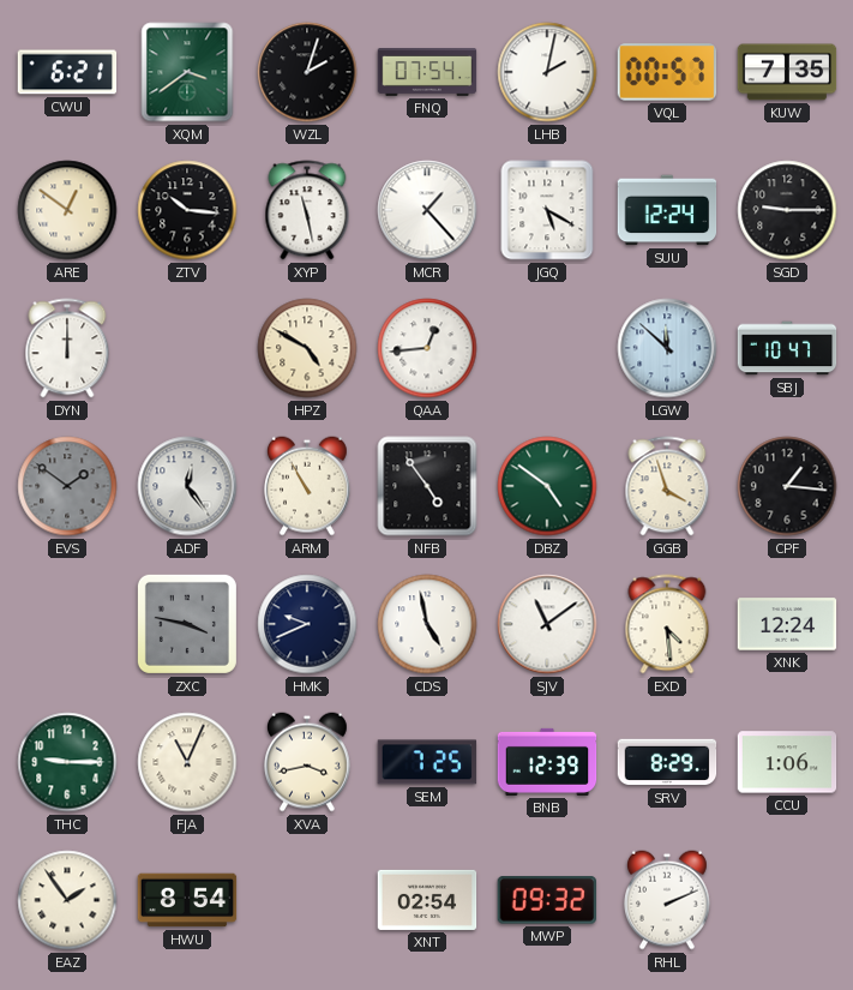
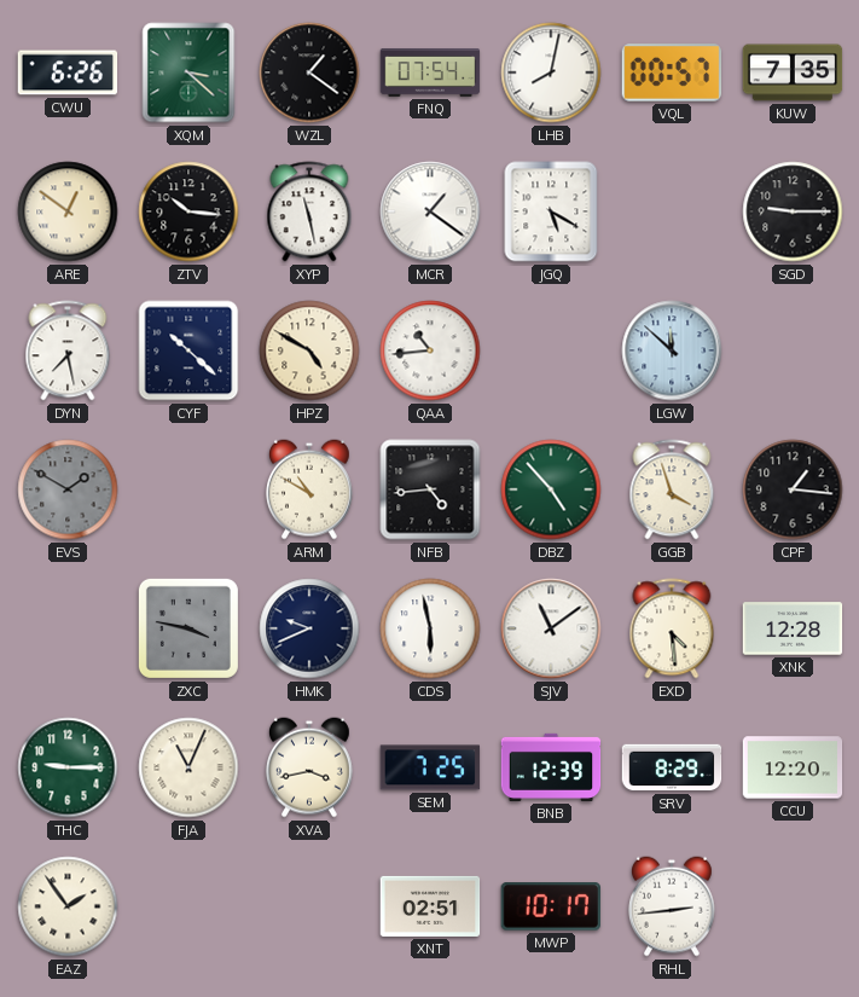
CWU: 6:21 -> 6:26
XQM: 3:39 -> 3:22
WZL: 2:03 -> 1:21
LHB: 2:02 -> 8:02
MCR: 1:23 -> 1:21
SUU: 12:24 -> none
DYN: 12:00 -> 7:28
CYF: none -> 10:22
QAA: 12:44 -> 10:44
SBJ: 10:47 -> none
EVS: 1:51 -> 1:50
ADF: 12:24 -> none
ARM: 10:55 -> 10:50
NFB: 4:54 -> 4:44
DBZ: 4:51 -> 4:53
CDS: 4:58 -> 5:58
XNK: 12:24 -> 12:28
CCU: 1:06 -> 12:20
HWU: 8:54 -> none
XNT: 02:54 -> 02:51
MWP: 09:32 -> 10:17
RHL: 2:11 -> 2:44
